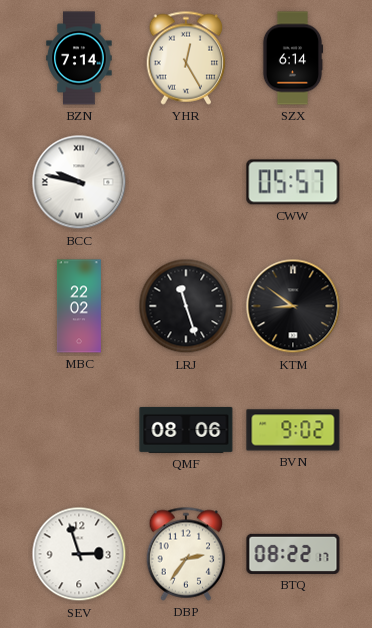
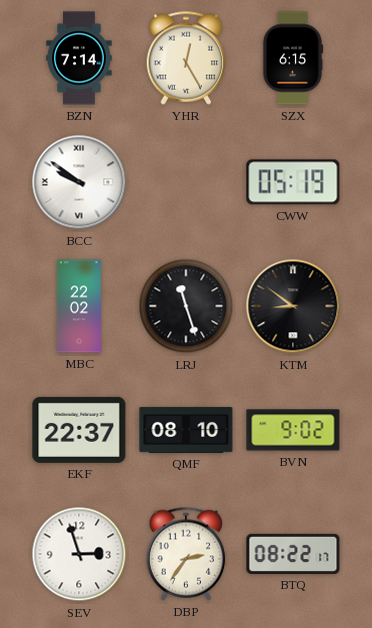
SZX: 6:14 -> 6:15
BCC: 9:47 -> 9:51
CWW: 05:57 -> 05:19
EKF: none -> 22:37
QMF: 08:06 -> 08:10
